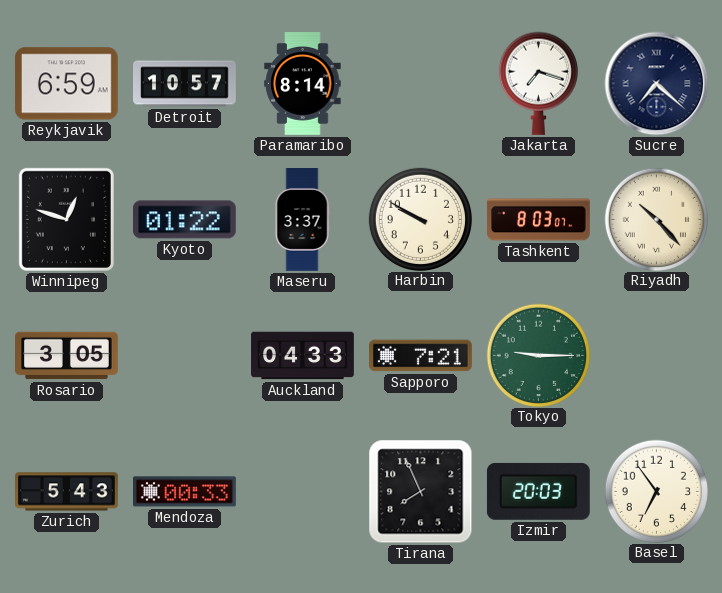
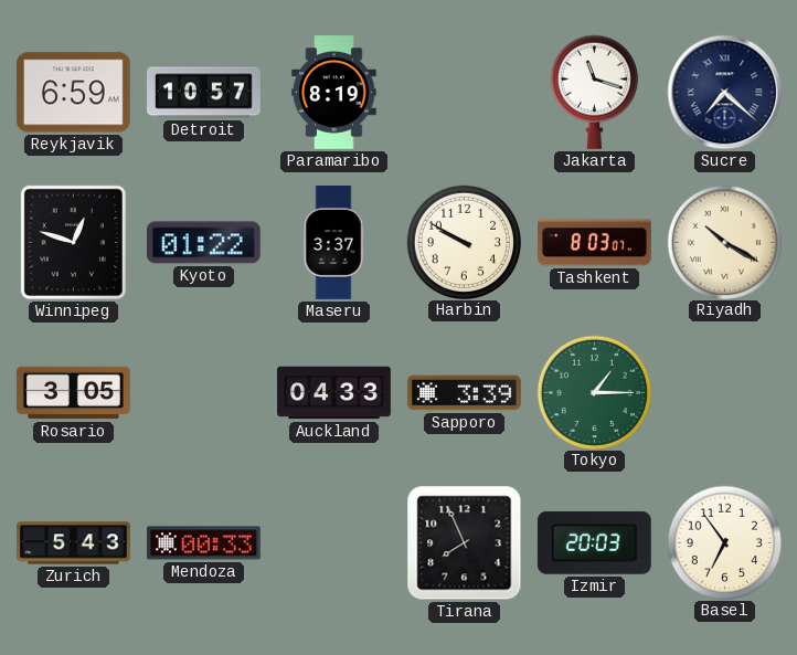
Paramaribo: 8:14 -> 8:19
Jakarta: 7:18 -> 11:18
Riyadh: 10:23 -> 10:20
Sapporo: 7:21 -> 3:39
Tokyo: 9:15 -> 1:15
